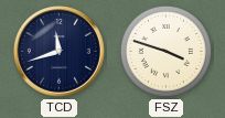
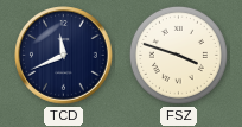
TCD: 11:42 -> 11:41
